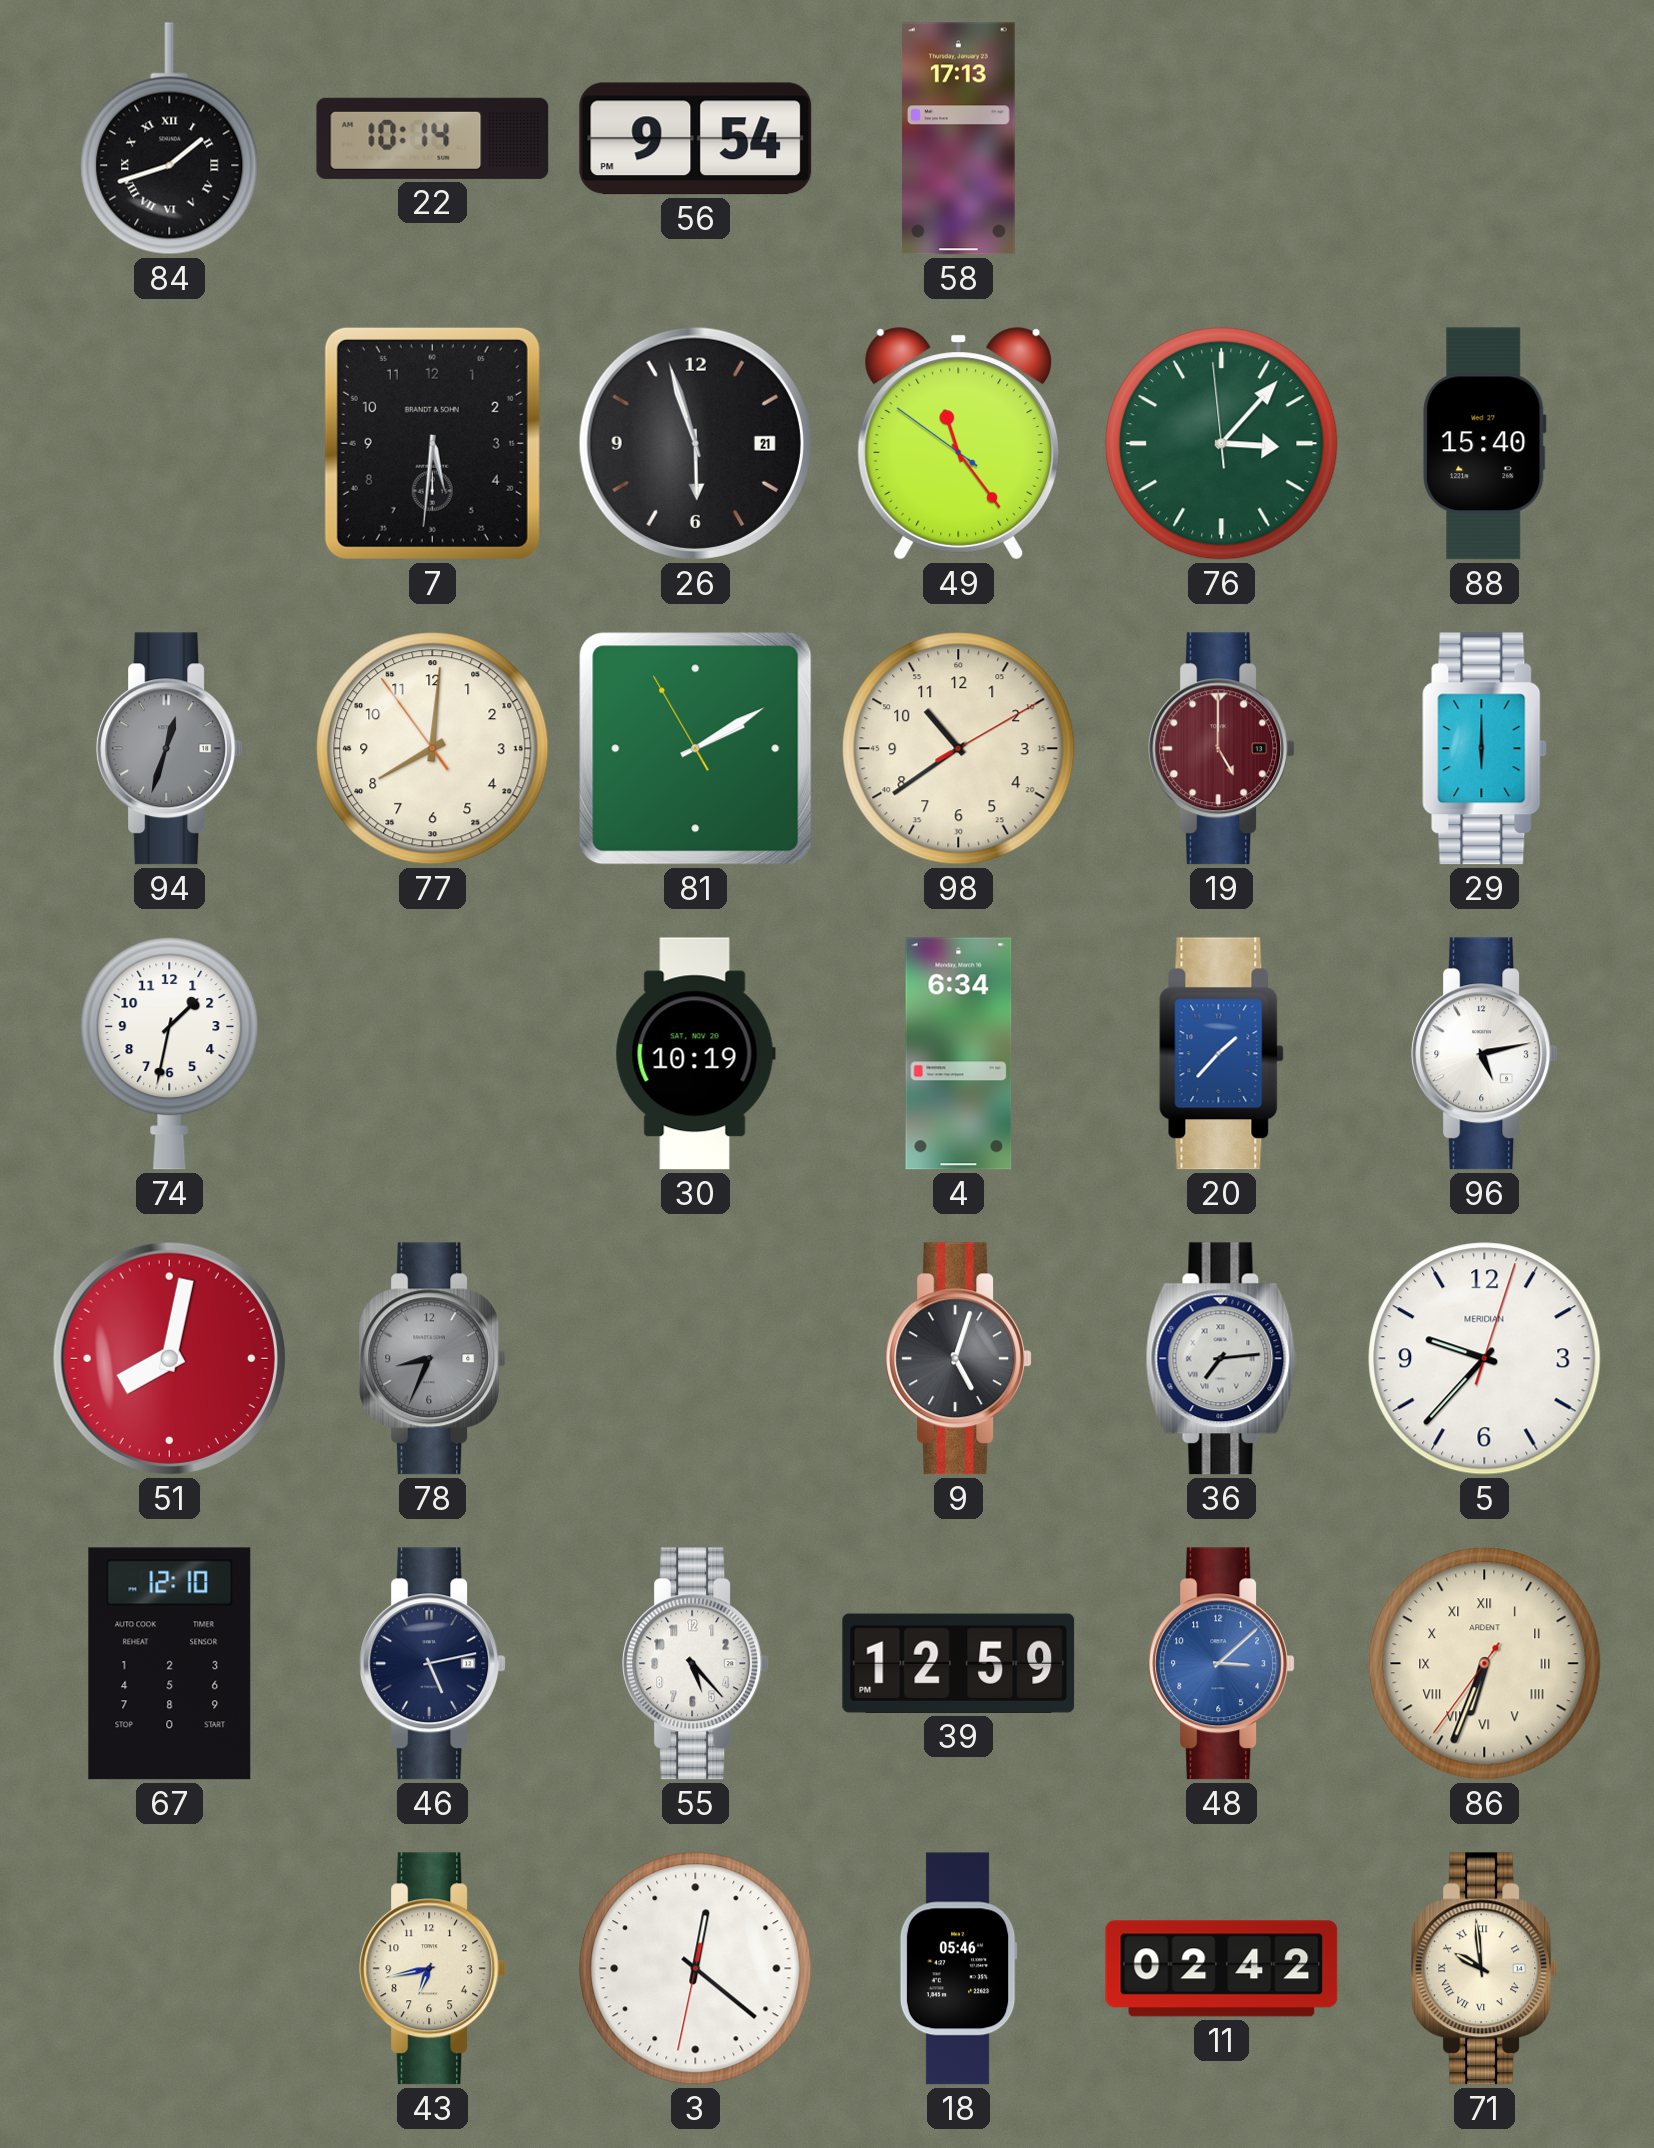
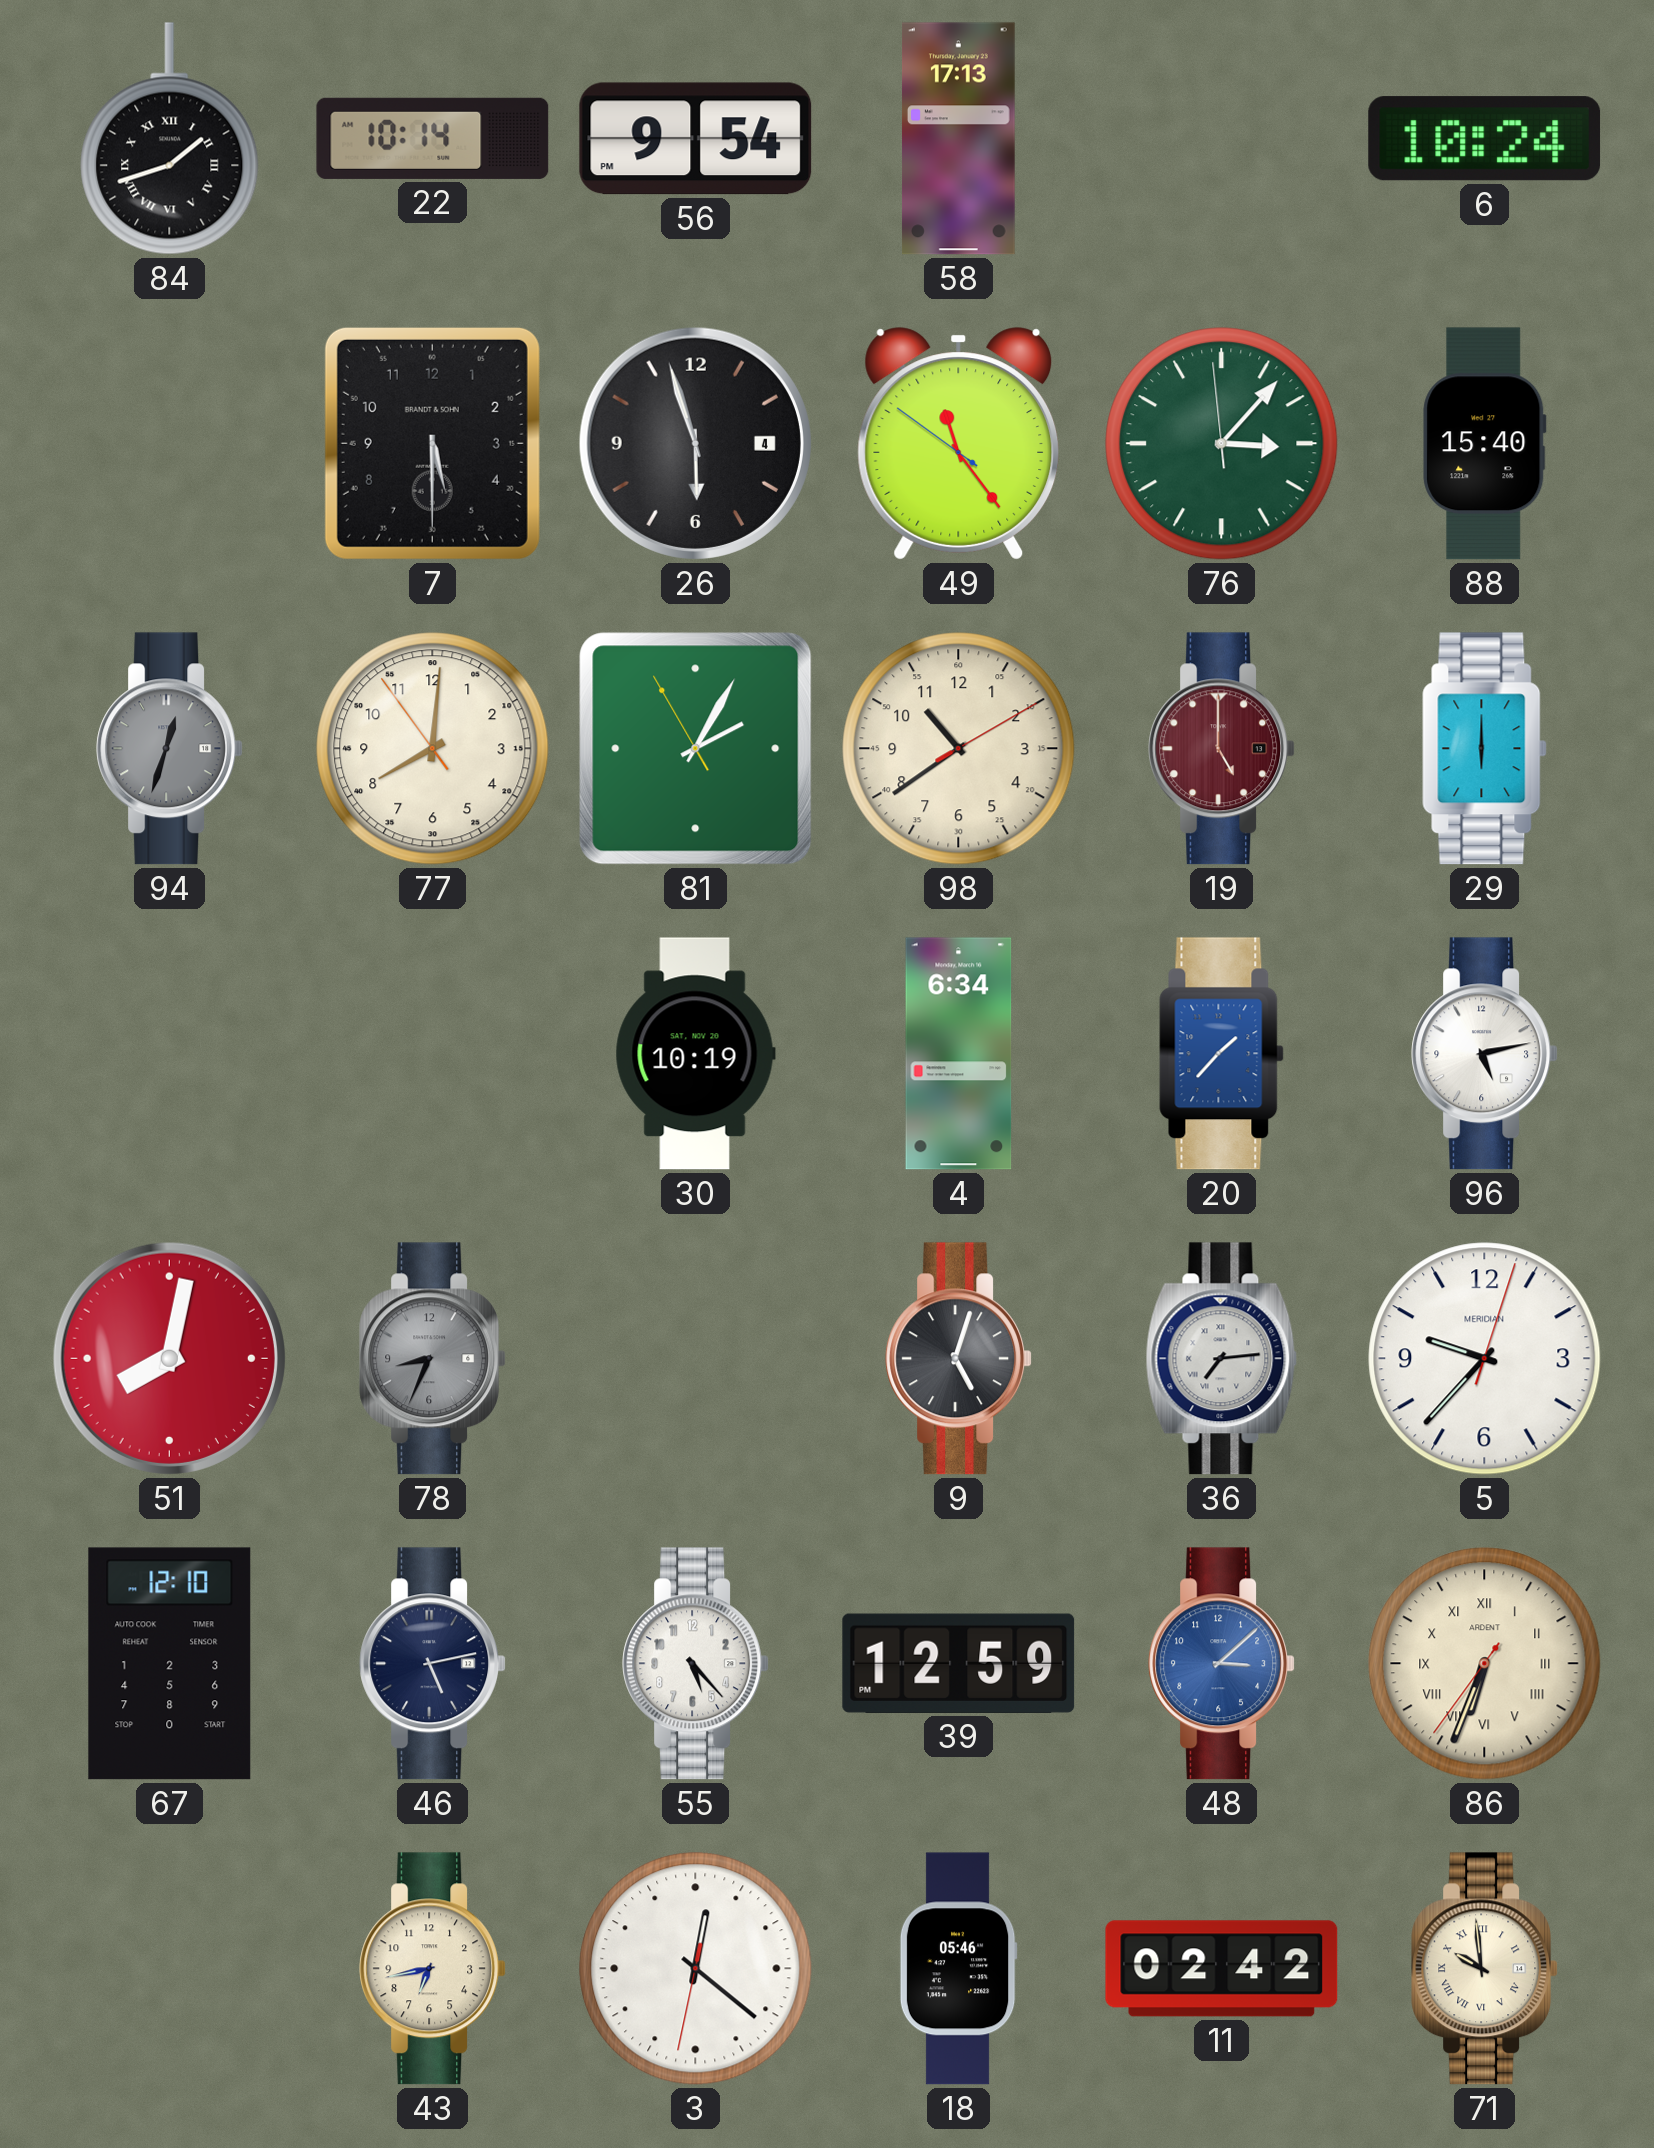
6: none -> 10:24
7: 5:31 -> 5:30
26 date: 21 -> 4
81: 2:09 -> 2:04
74: 1:32 -> none
